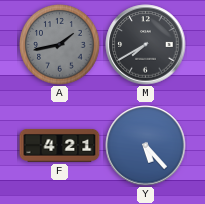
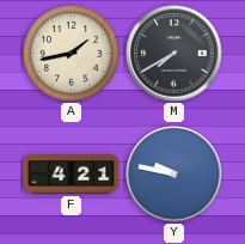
A dial: grey -> cream
Y: 5:23 -> 9:47
